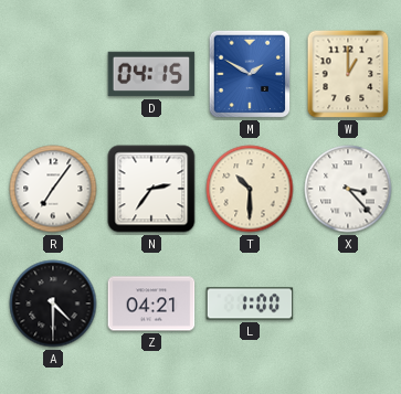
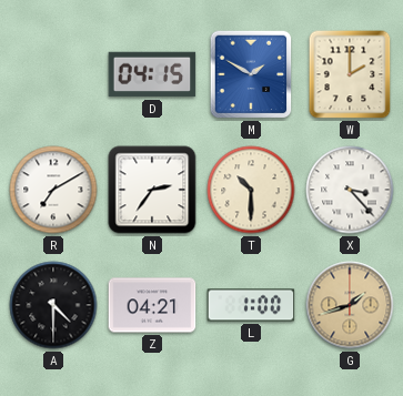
W: 1:00 -> 2:00
R: 7:06 -> 7:10
G: none -> 1:42
